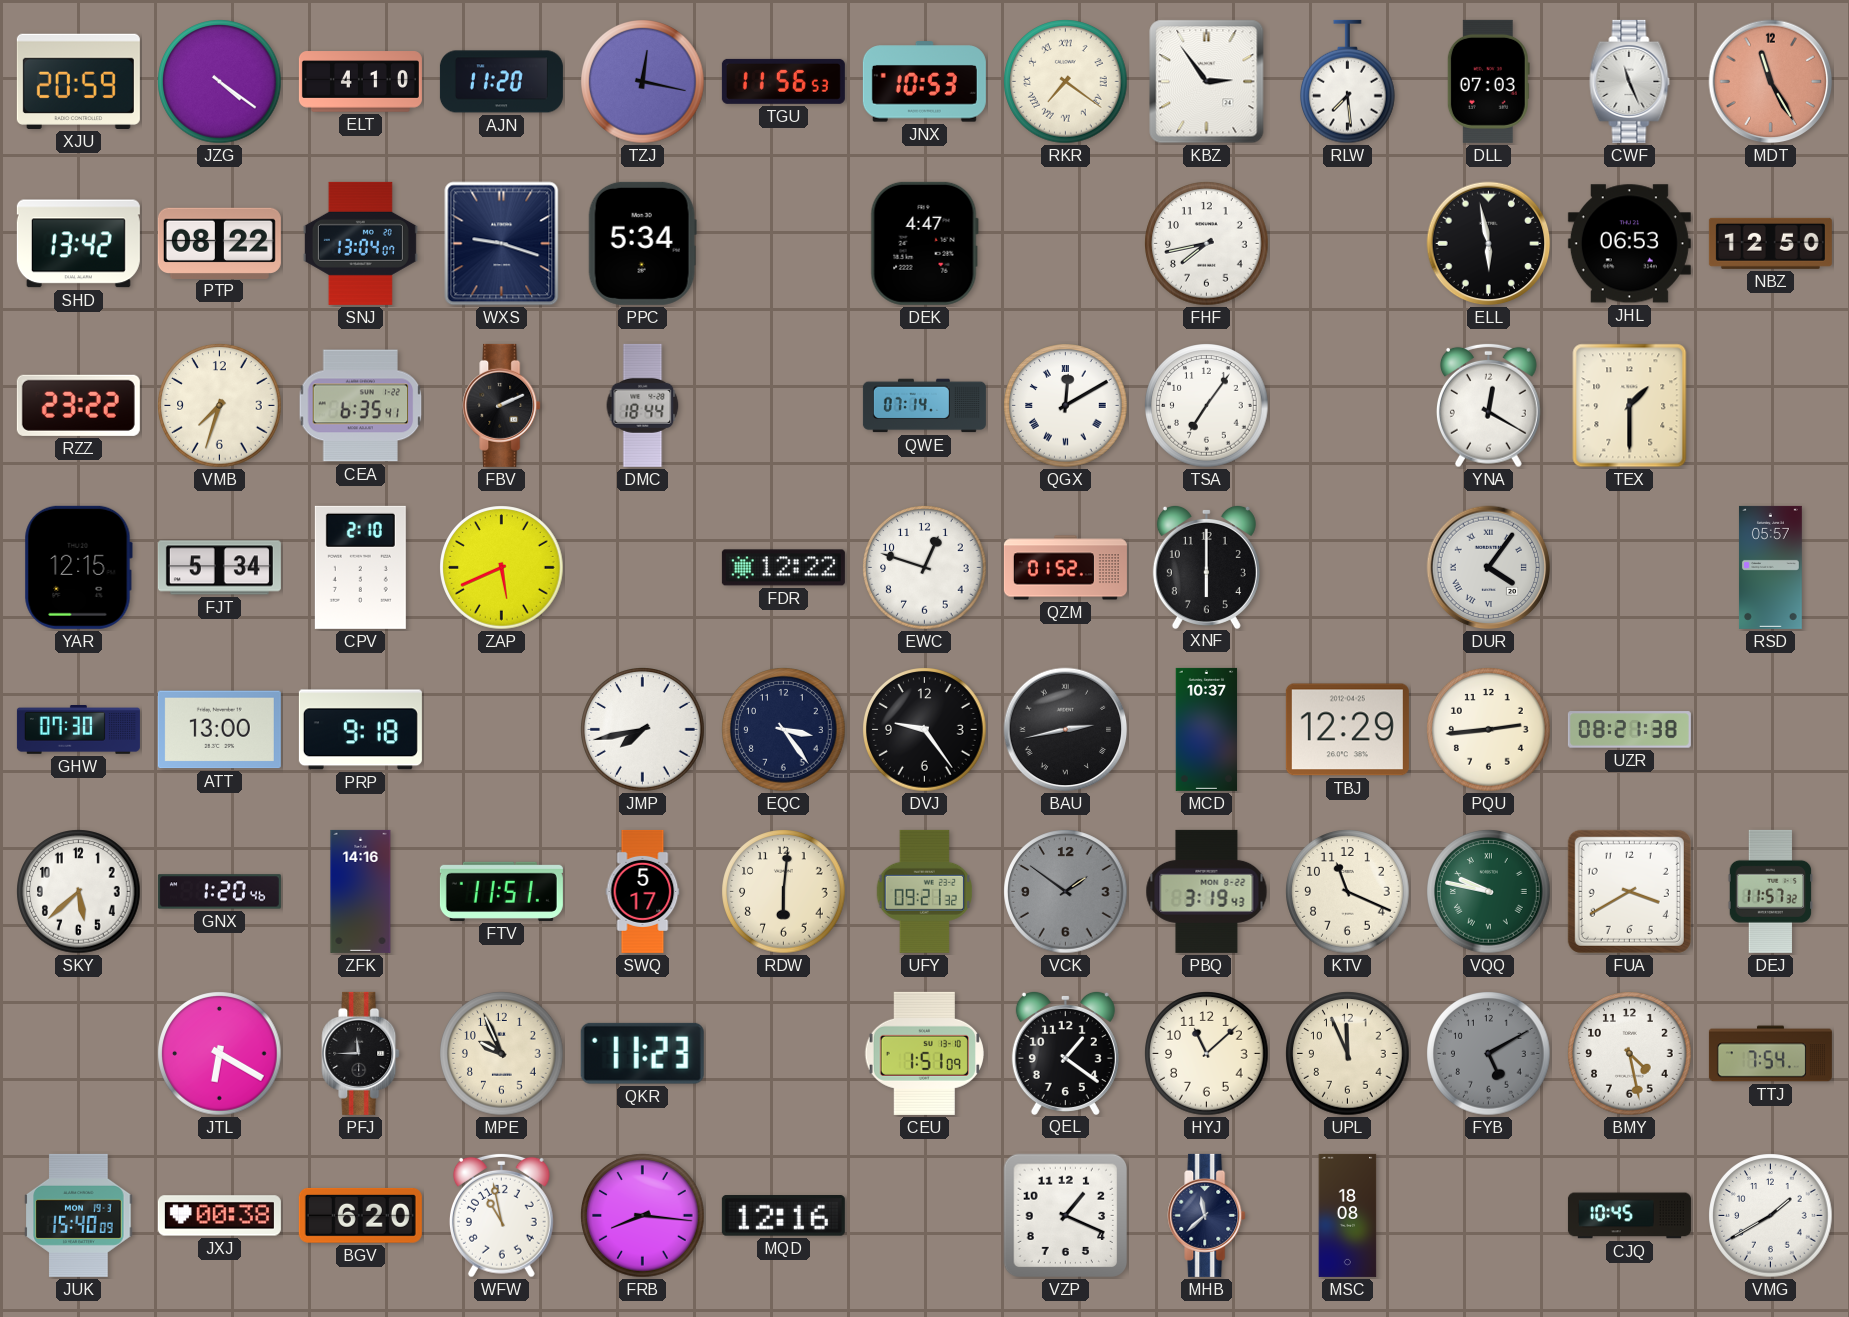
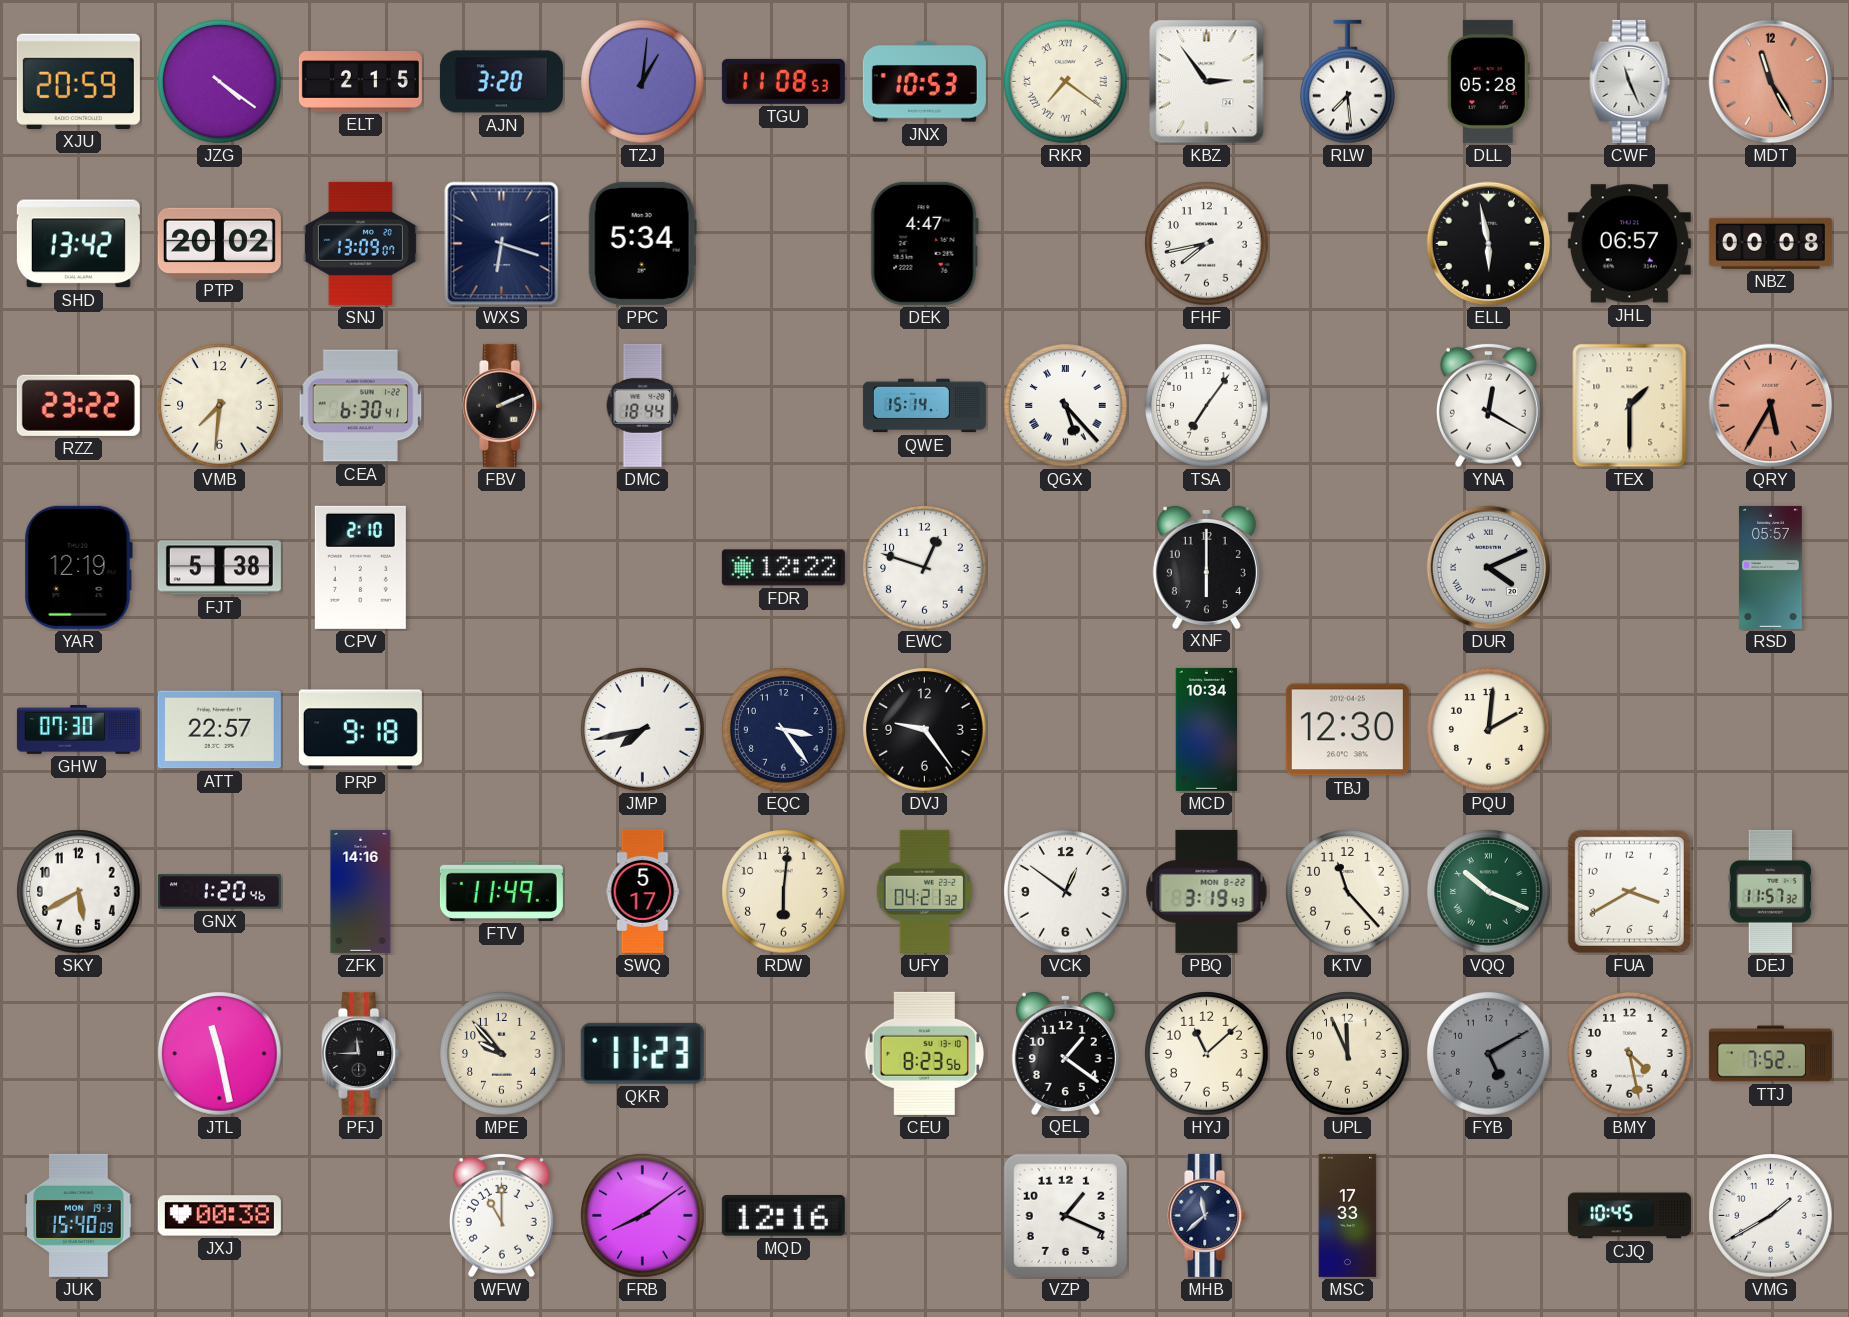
ELT: 4:10 -> 2:15
AJN: 11:20 -> 3:20
TZJ: 12:17 -> 1:01
TGU: 11:56 -> 11:08
DLL: 07:03 -> 05:28
PTP: 08:22 -> 20:02
SNJ: 13:04 -> 13:09
WXS: 9:18 -> 6:18
JHL: 06:53 -> 06:57
NBZ: 12:50 -> 00:08
VMB: 7:33 -> 7:31
CEA: 6:35 -> 6:30
QWE: 07:14 -> 15:14
QGX: 12:10 -> 5:23
QRY: none -> 5:35
YAR: 12:15 -> 12:19
FJT: 5:34 -> 5:38
ZAP: 5:41 -> none
QZM: 01:52 -> none
DUR: 4:06 -> 4:11
ATT: 13:00 -> 22:57
BAU: 2:43 -> none
MCD: 10:37 -> 10:34
TBJ: 12:29 -> 12:30
PQU: 2:44 -> 2:01
UZR: 08:21 -> none
SKY: 5:38 -> 5:40
FTV: 11:51 -> 11:49
UFY: 09:21 -> 04:21
VCK: 1:51 -> 12:51
VCK dial: grey -> white
KTV: 11:19 -> 11:23
VQQ: 9:47 -> 10:19
JTL: 6:20 -> 11:28
MPE: 9:56 -> 9:53
CEU: 1:51 -> 8:23
TTJ: 7:54 -> 7:52
BGV: 6:20 -> none
WFW: 10:58 -> 11:00
FRB: 8:16 -> 8:09
MSC: 18:08 -> 17:33
